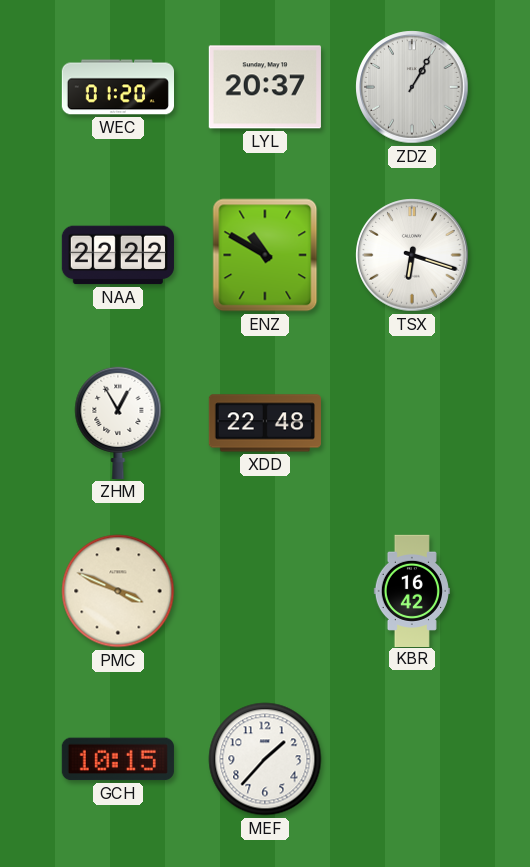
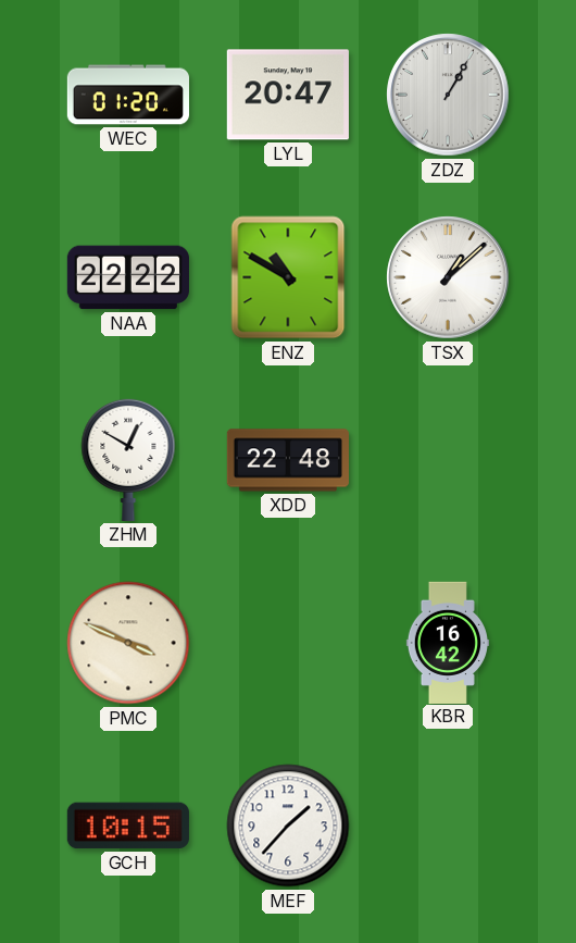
LYL: 20:37 -> 20:47
TSX: 6:18 -> 1:08
ZHM: 12:55 -> 12:50
